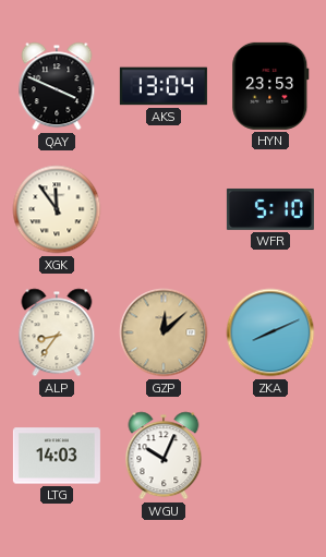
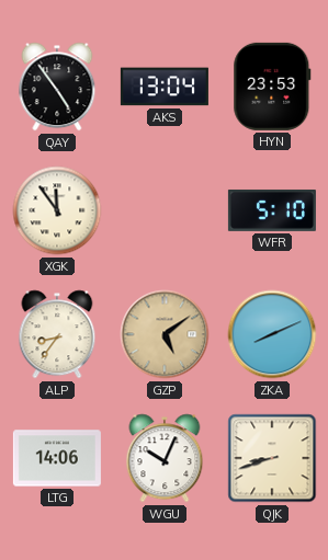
QAY: 3:49 -> 4:54
GZP: 12:08 -> 5:09
LTG: 14:03 -> 14:06
QJK: none -> 8:42
